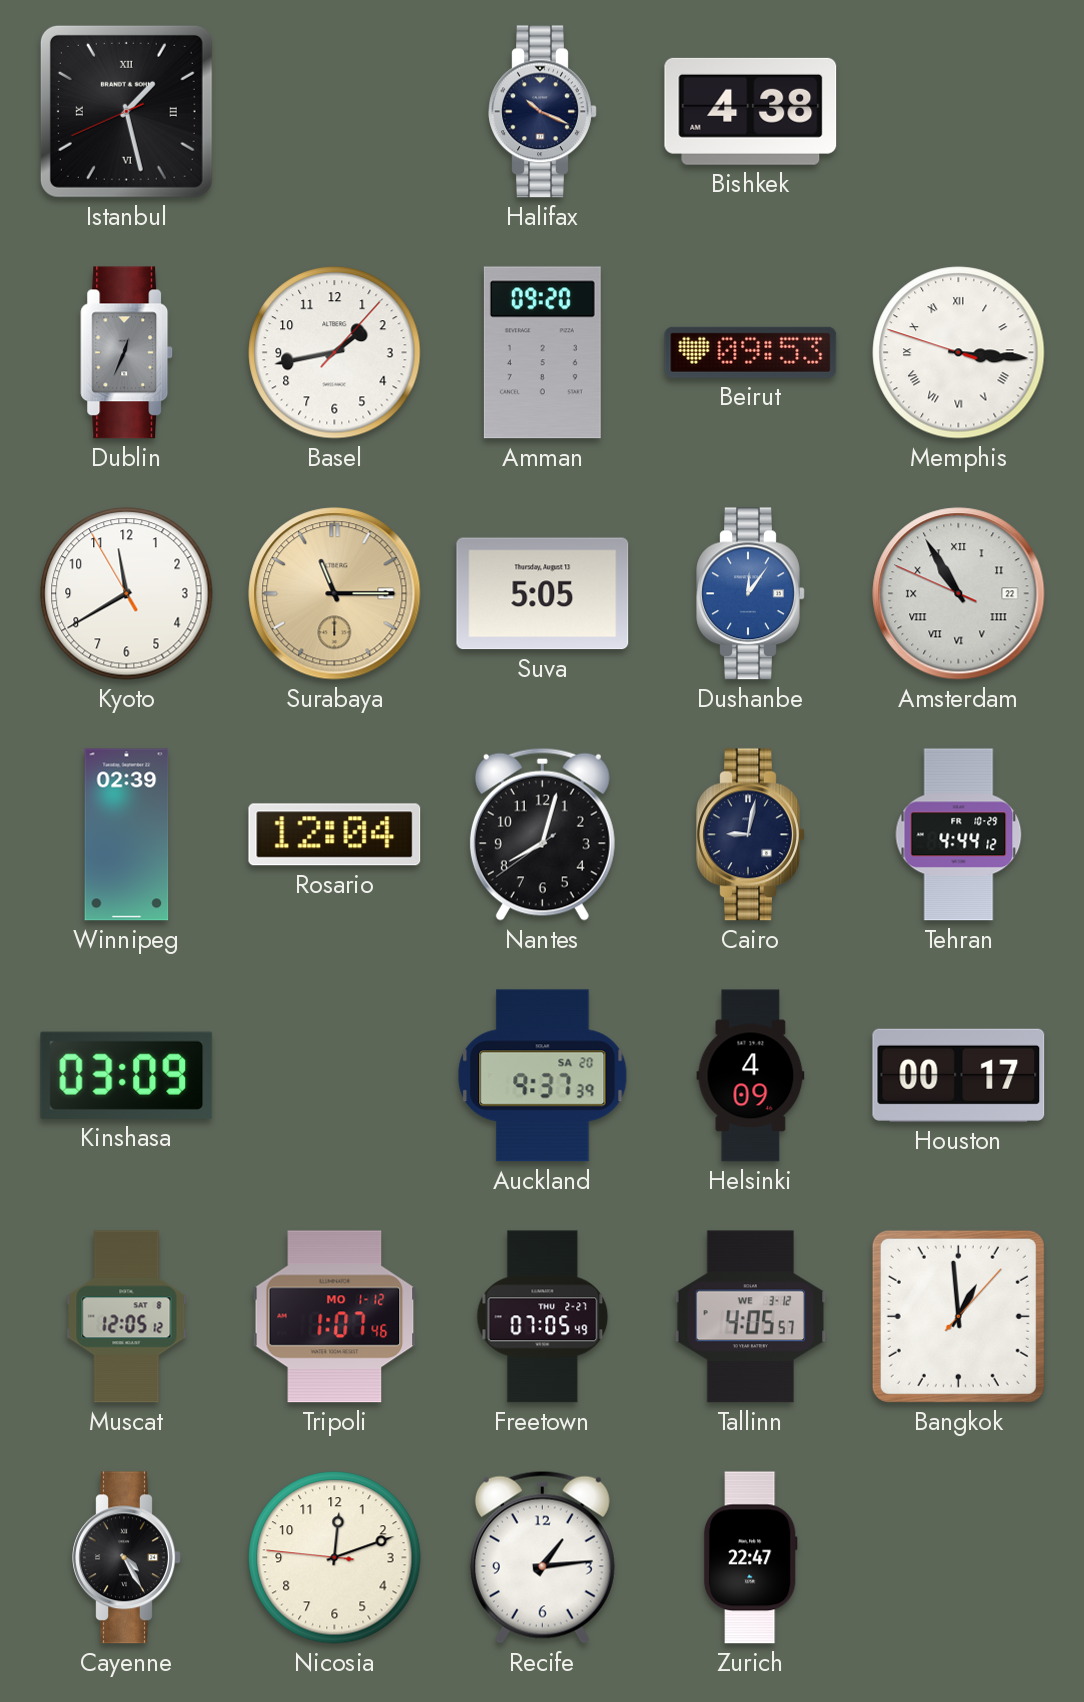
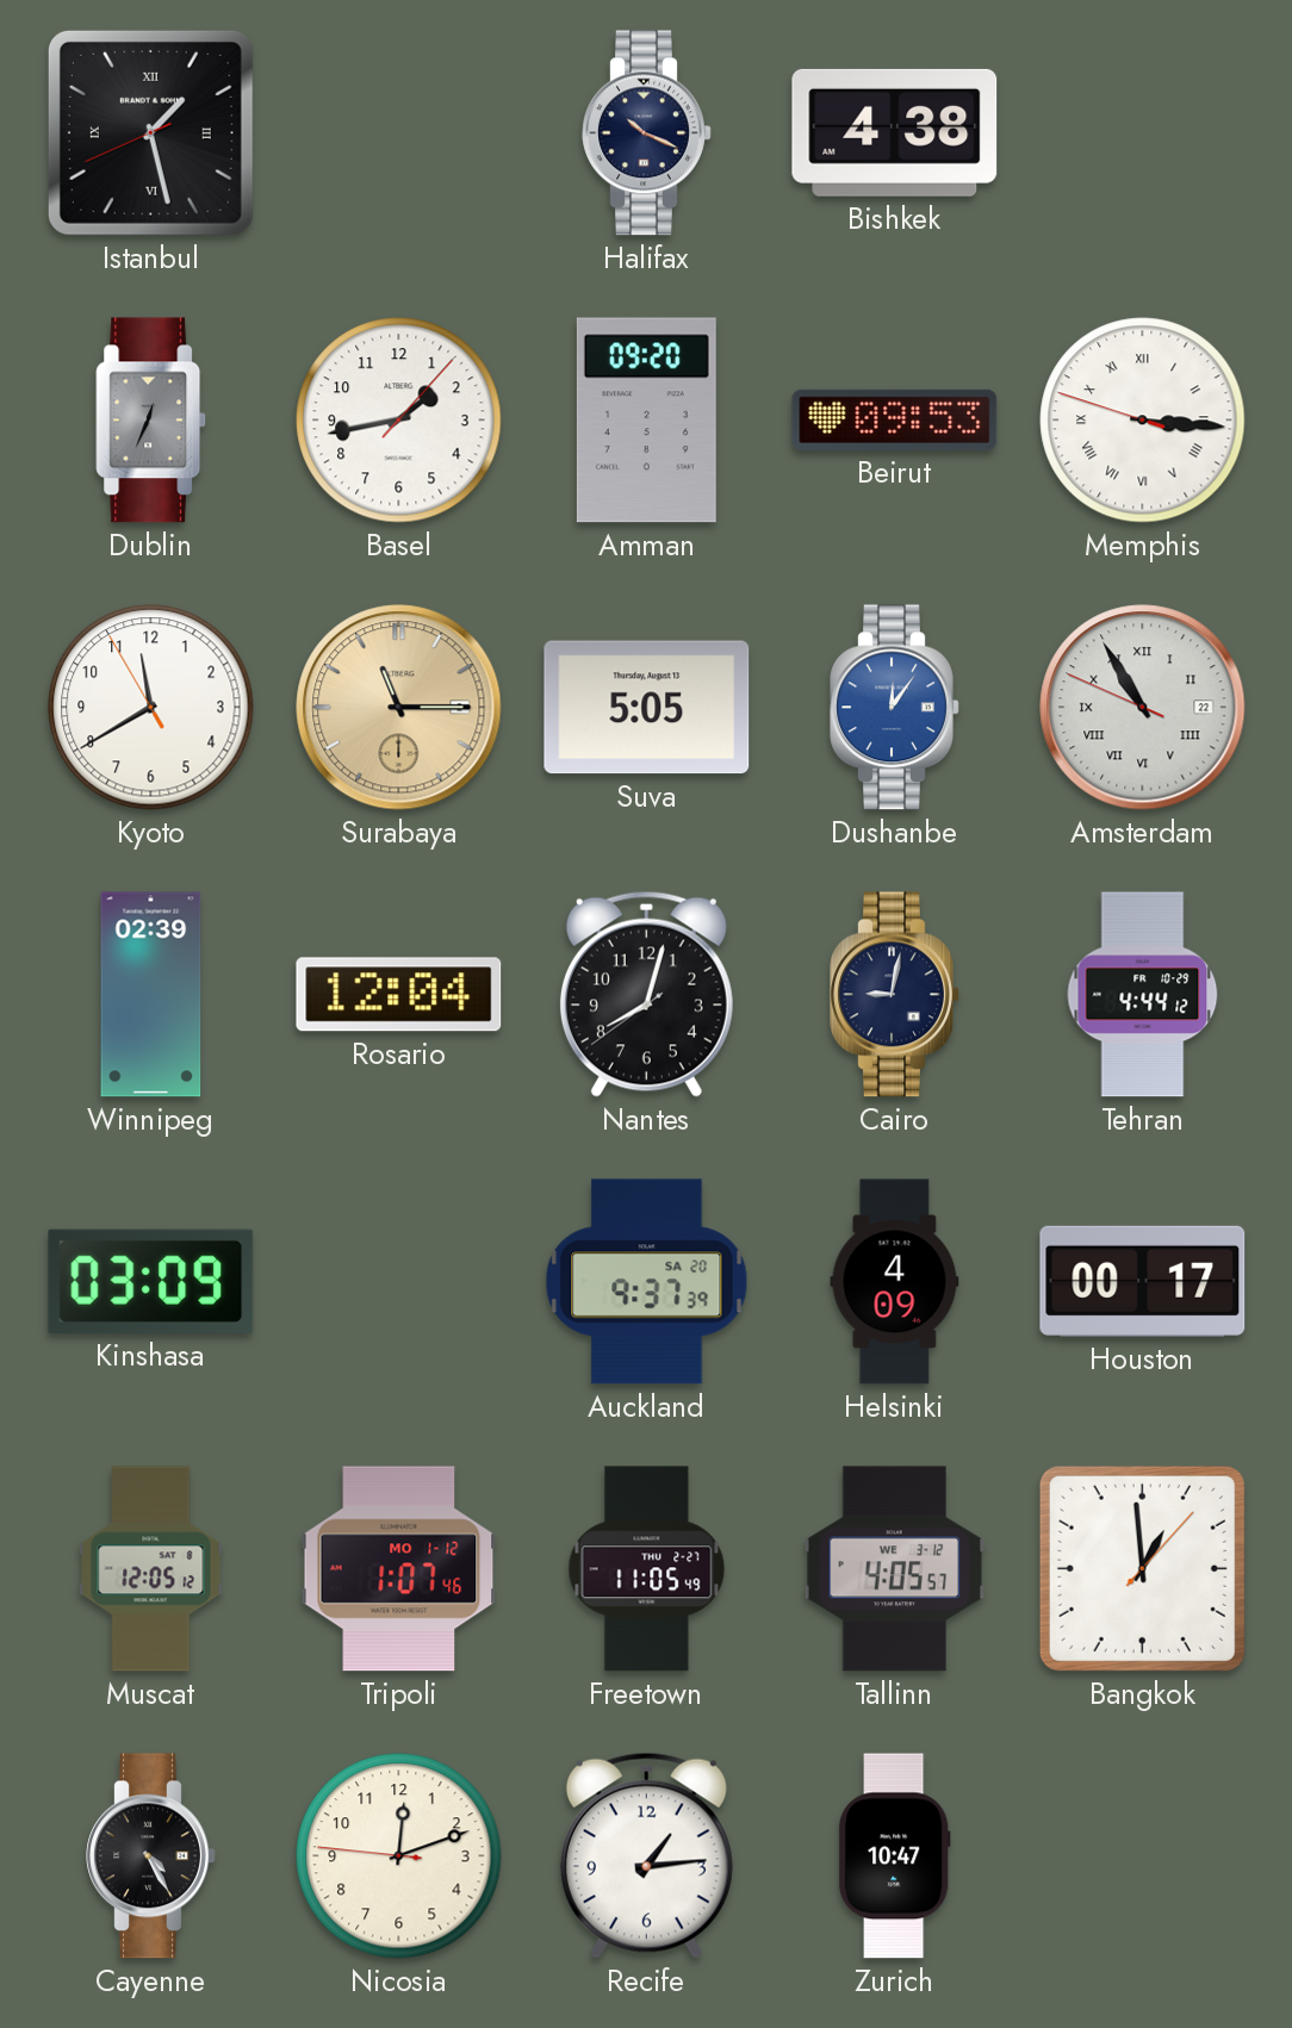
Freetown: 07:05 -> 11:05
Zurich: 22:47 -> 10:47
